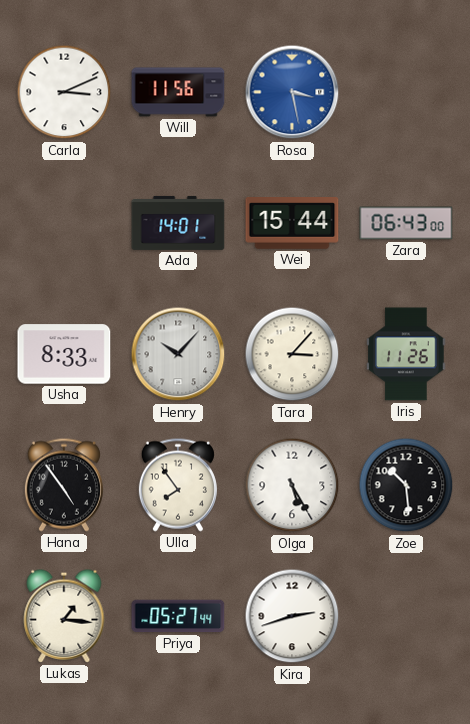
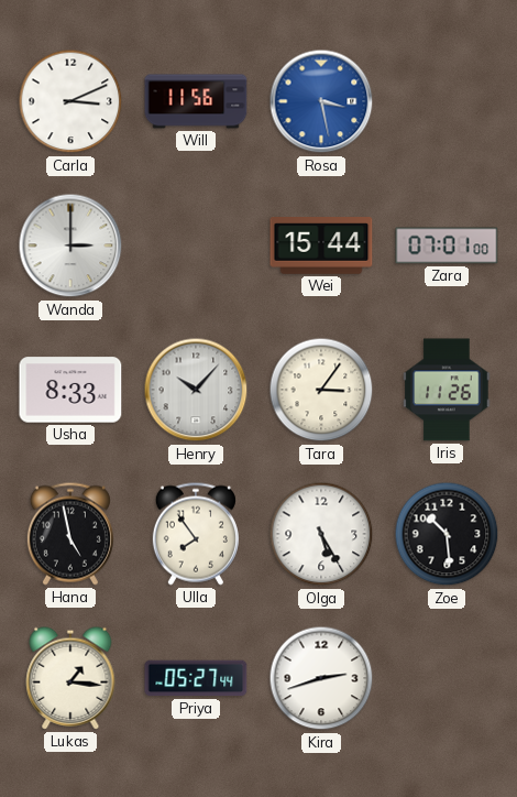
Wanda: none -> 3:00
Ada: 14:01 -> none
Zara: 06:43 -> 07:01
Tara: 3:07 -> 3:06
Hana: 4:54 -> 4:58
